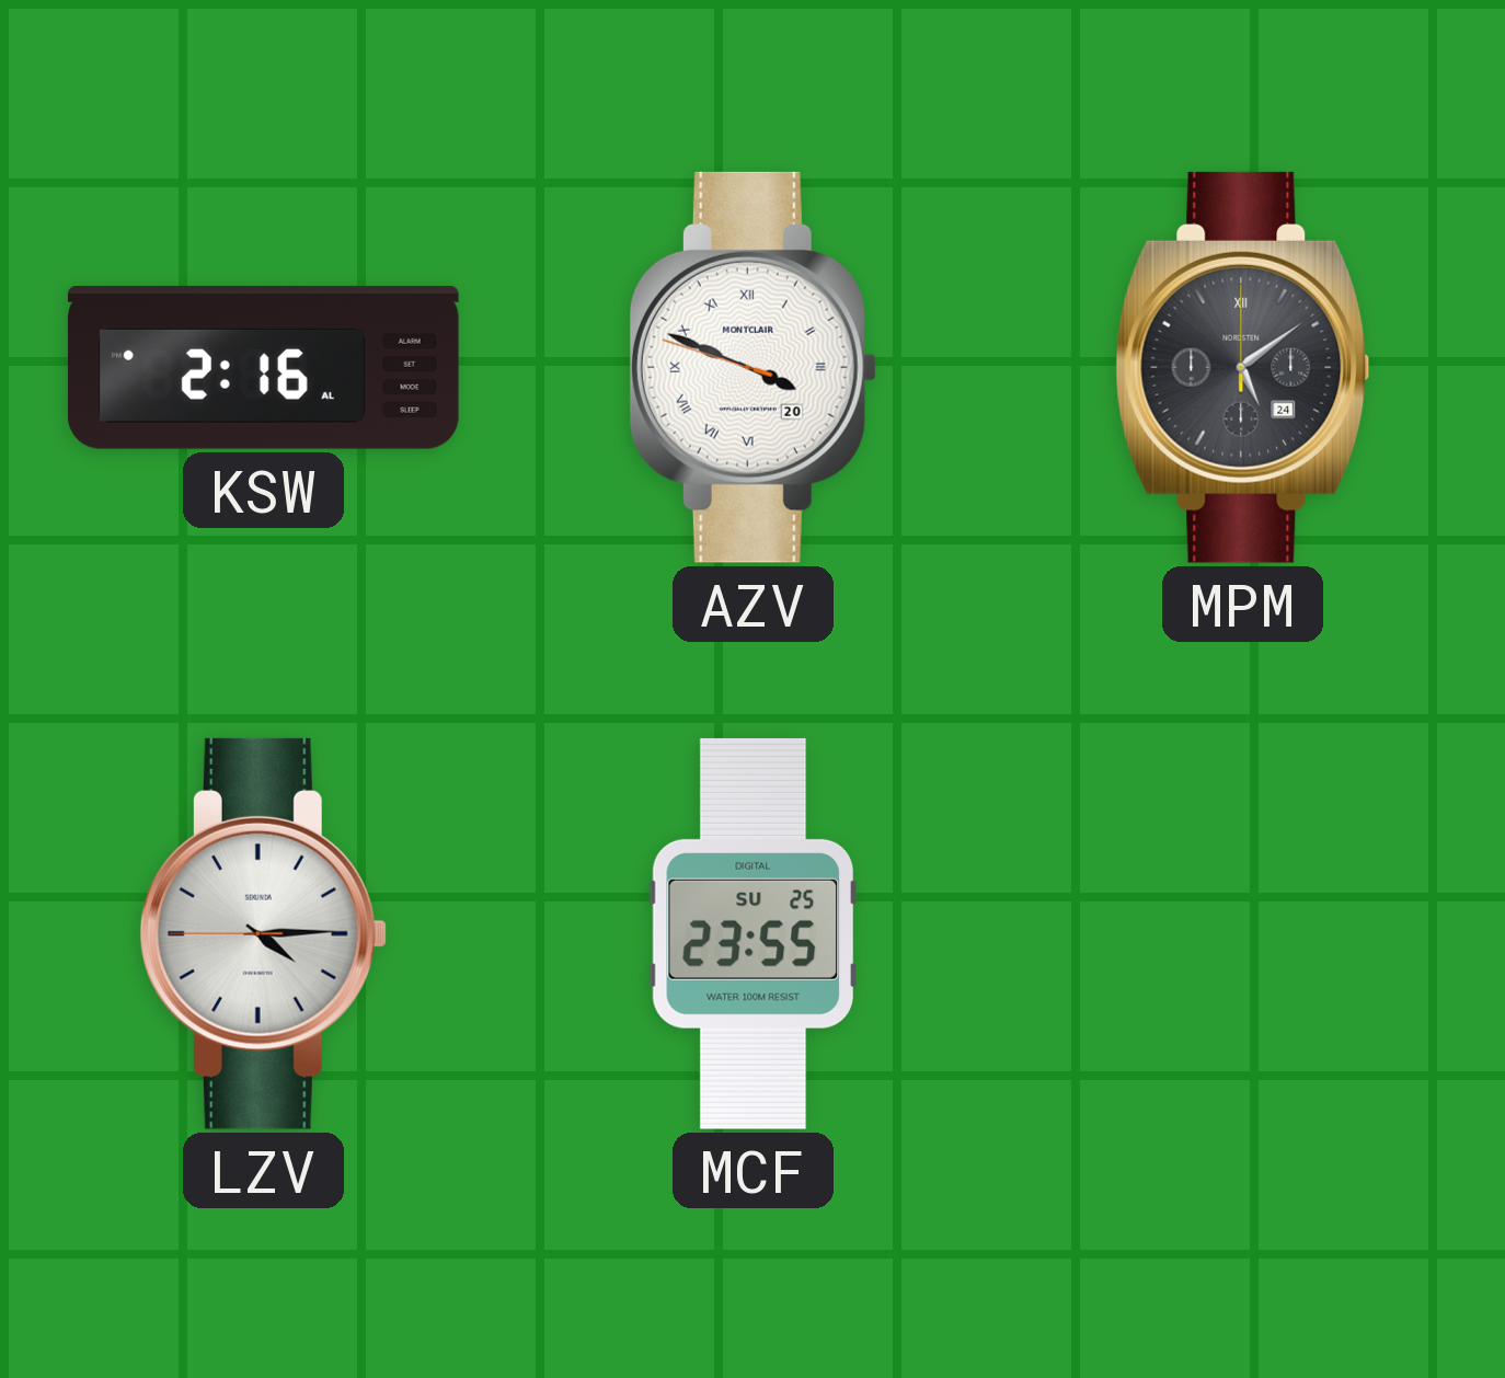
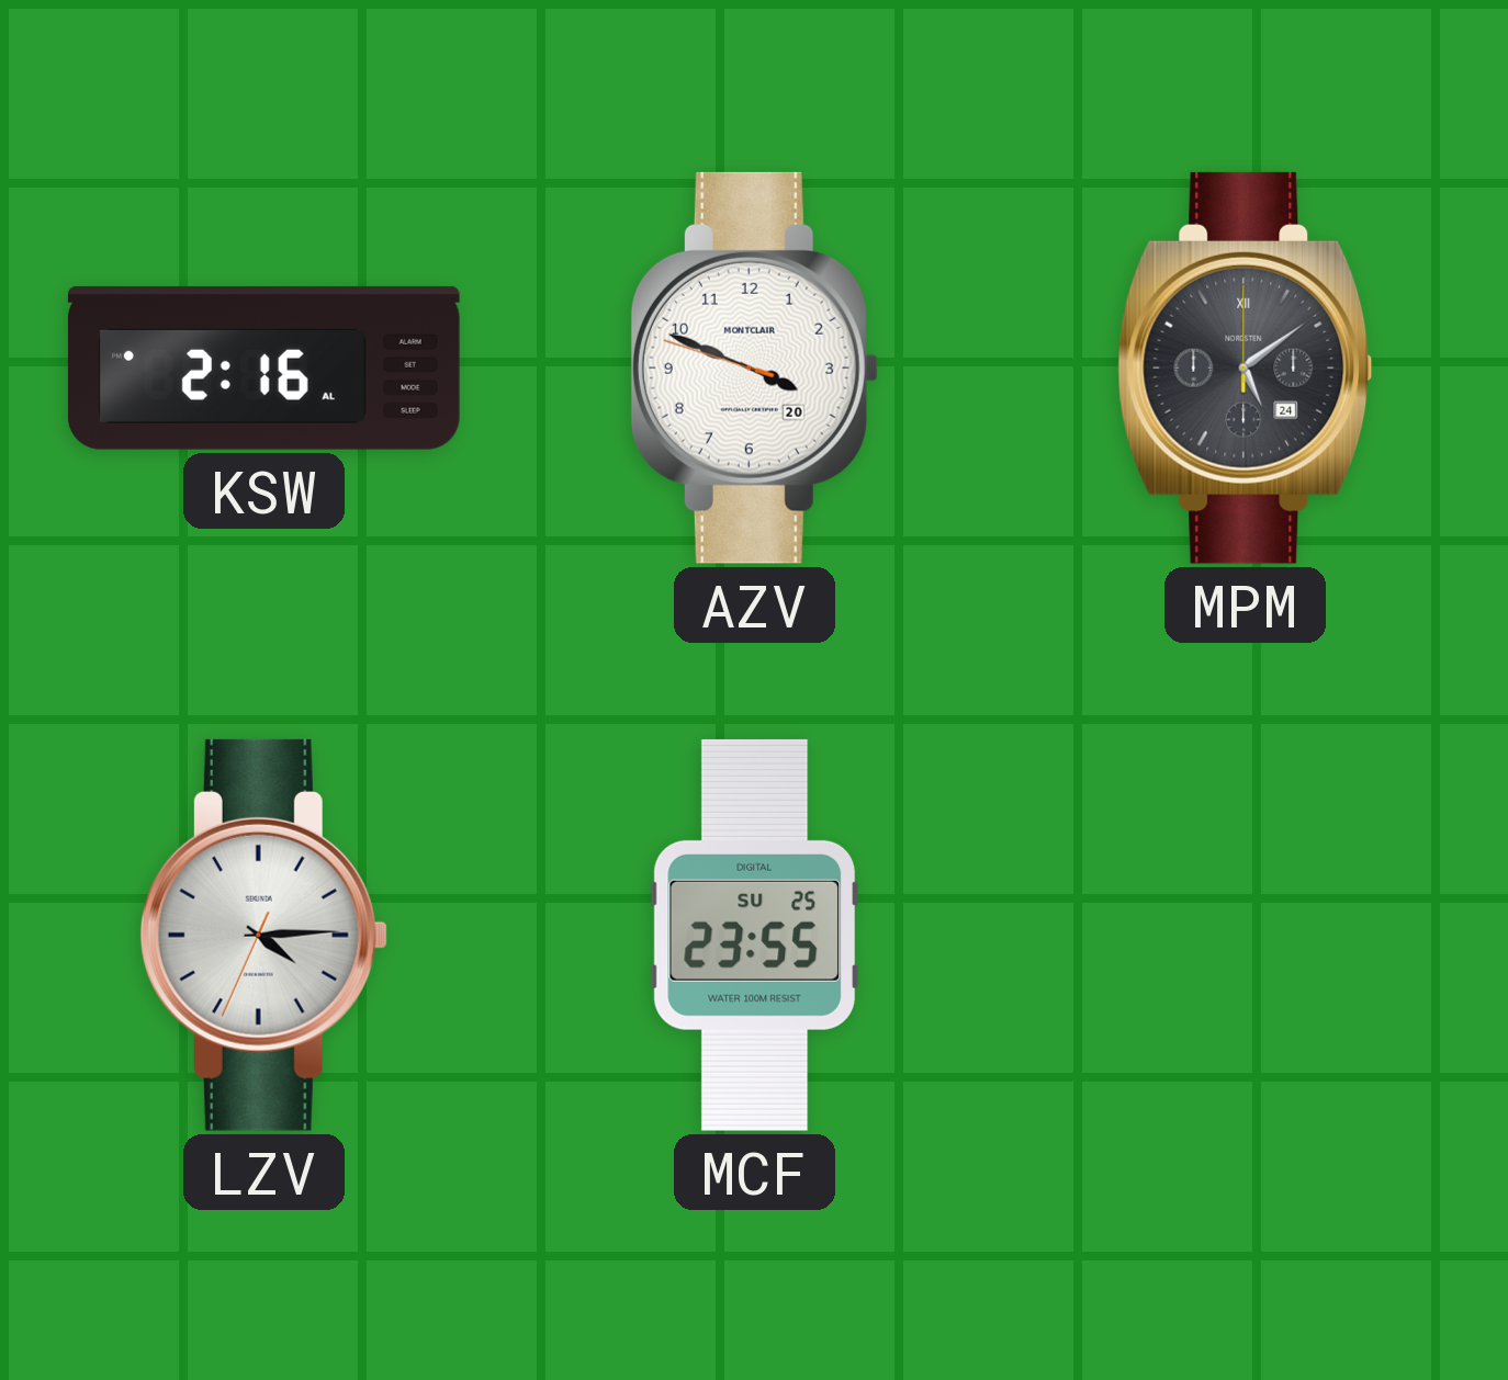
AZV numerals: Roman -> Arabic
LZV: 4:14:45 -> 4:14:34
